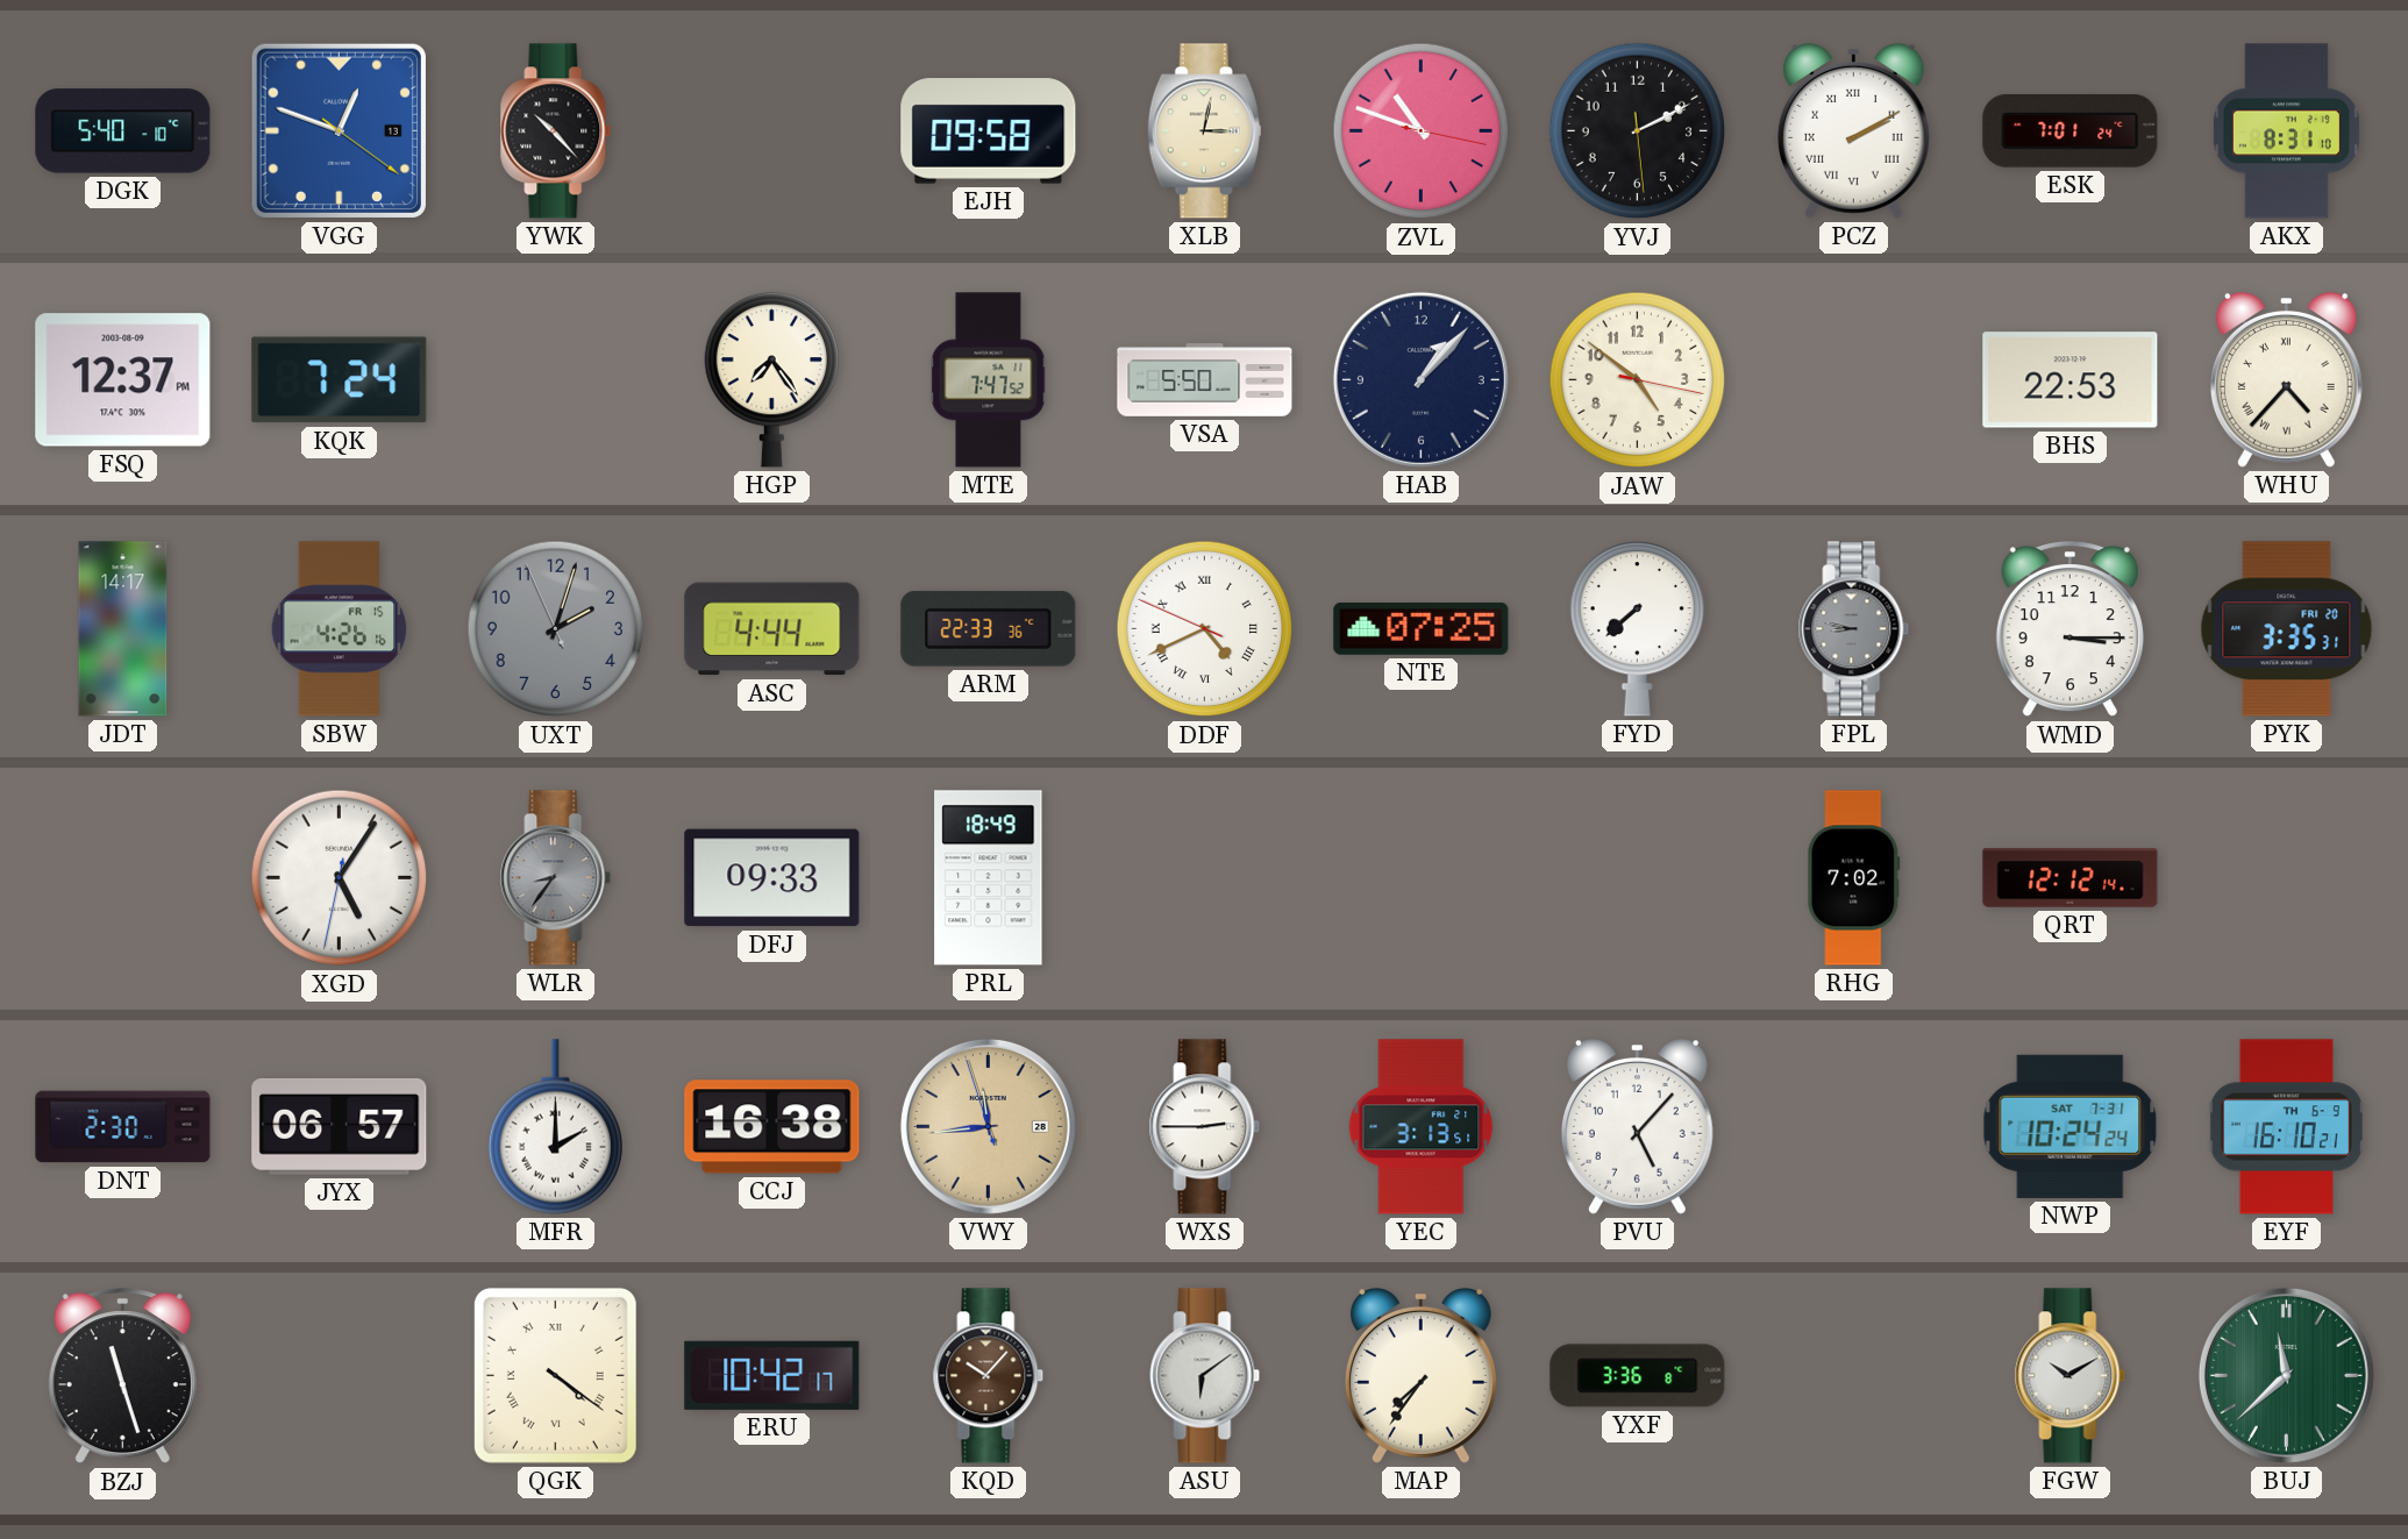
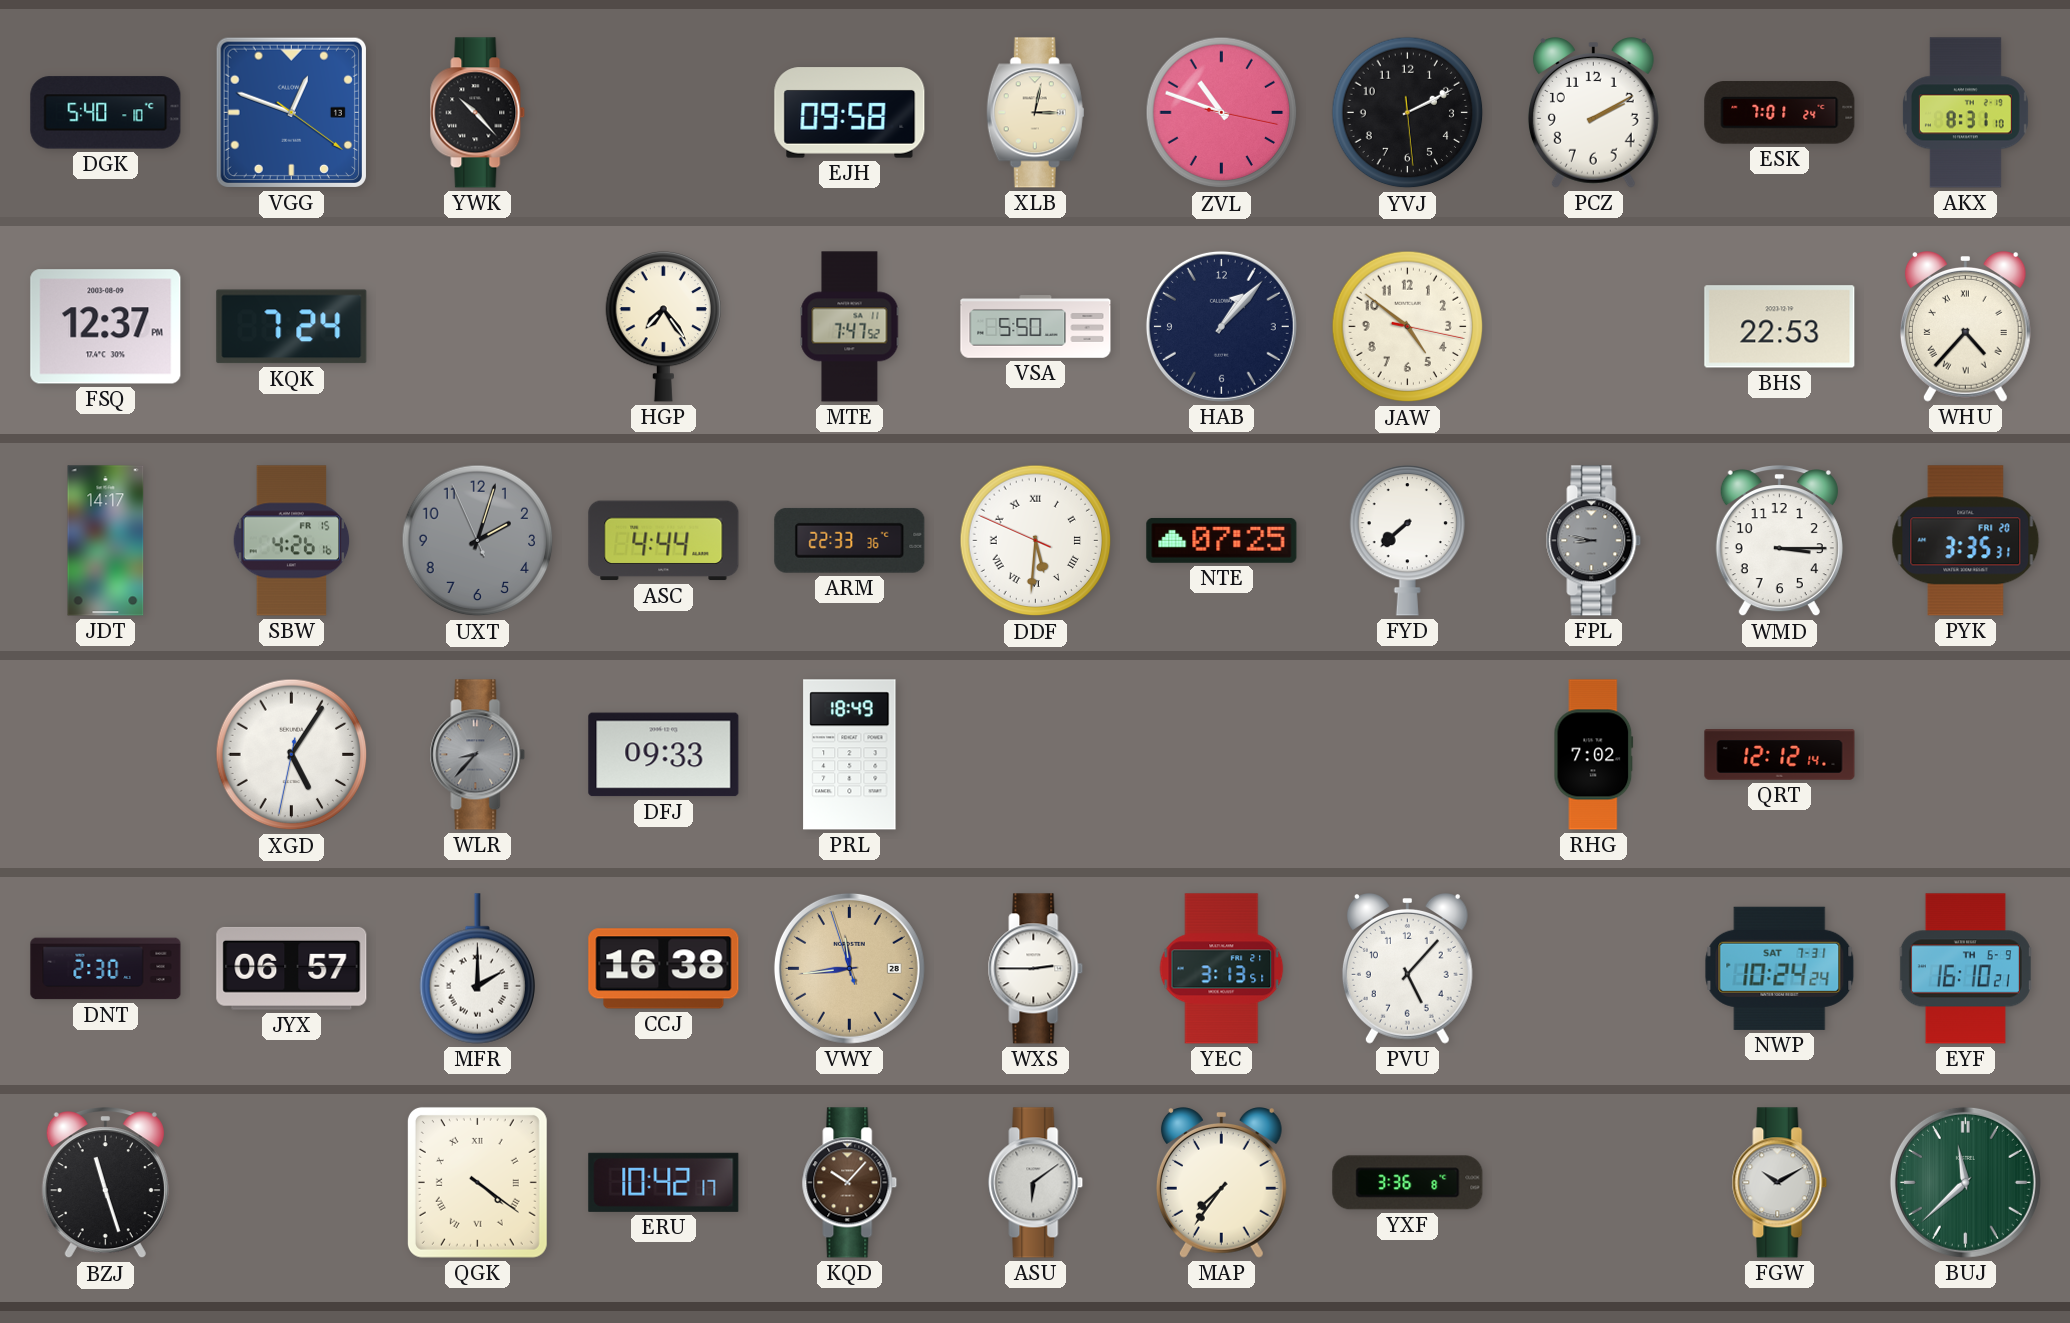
PCZ numerals: Roman -> Arabic
DDF: 4:40 -> 5:30
WLR: 8:36 -> 8:37
